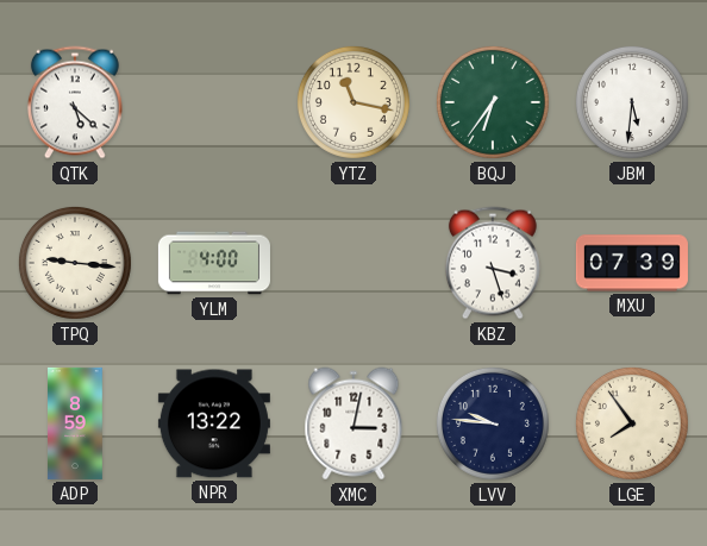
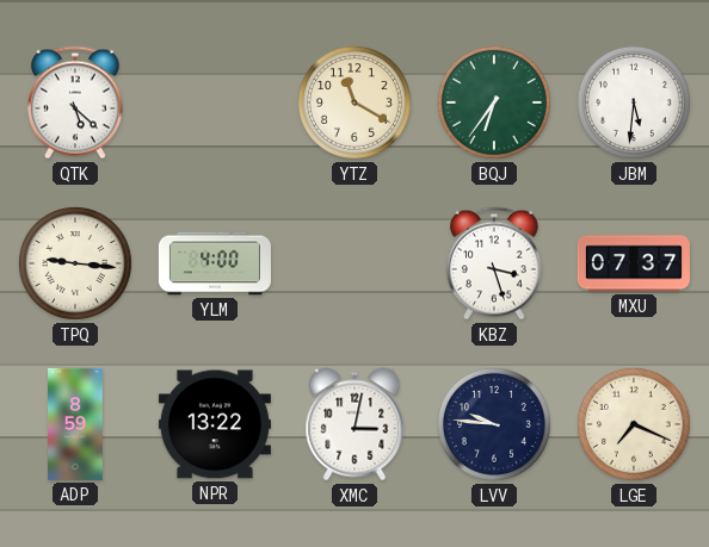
YTZ: 11:17 -> 11:20
MXU: 07:39 -> 07:37
LGE: 7:54 -> 7:19
